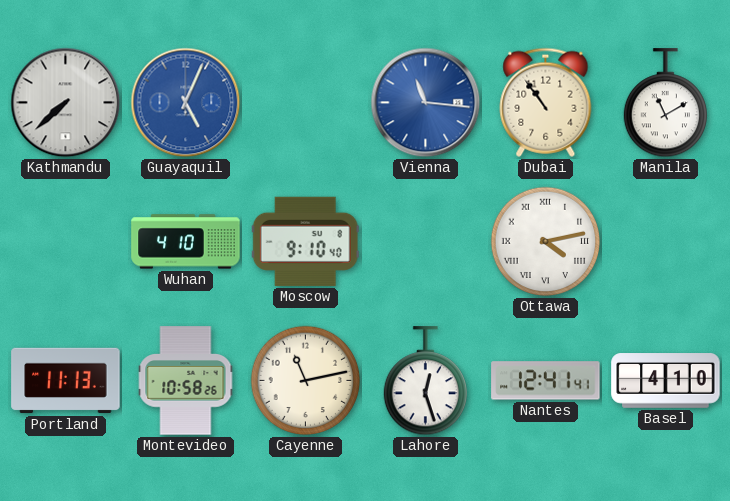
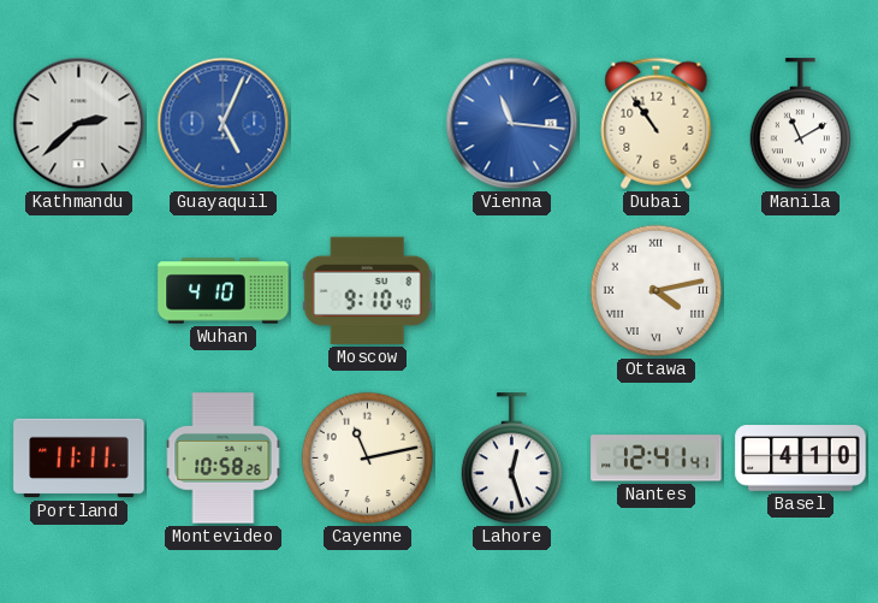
Kathmandu: 7:38 -> 2:38
Portland: 11:13 -> 11:11
